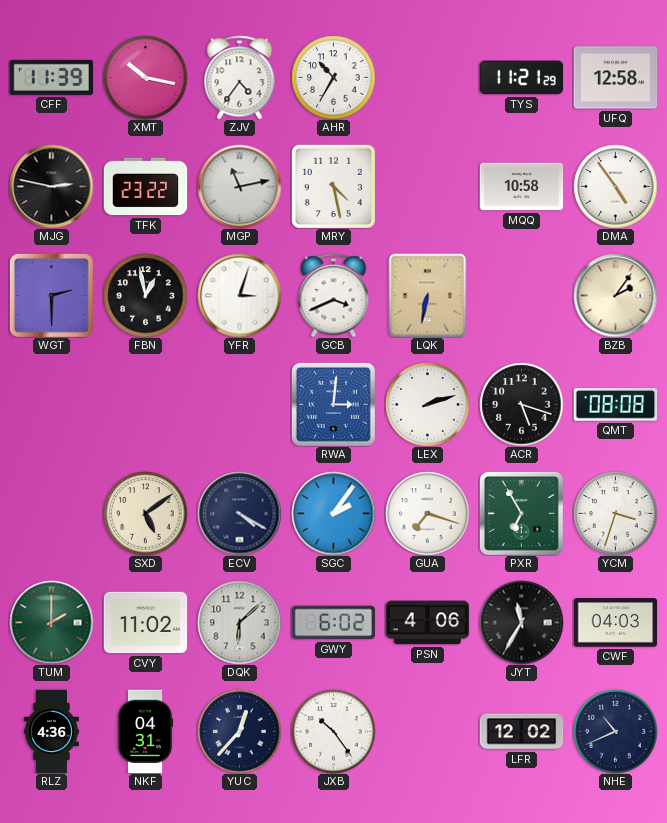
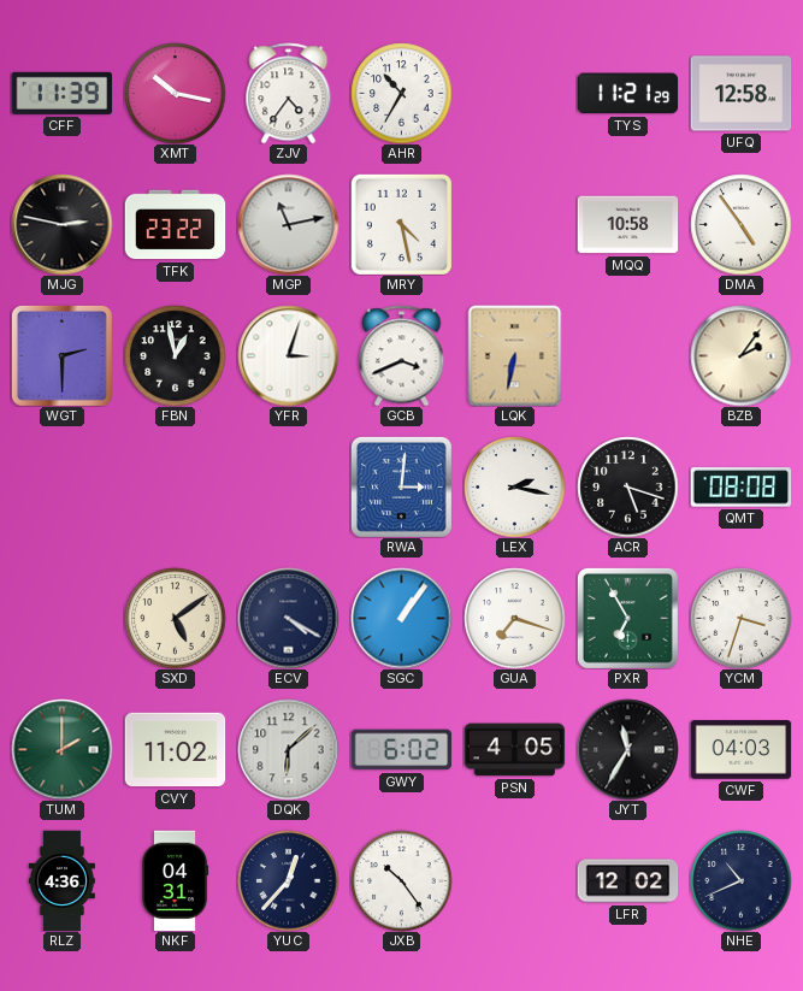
LEX: 2:12 -> 2:17
SGC: 2:06 -> 1:06
PSN: 4:06 -> 4:05
